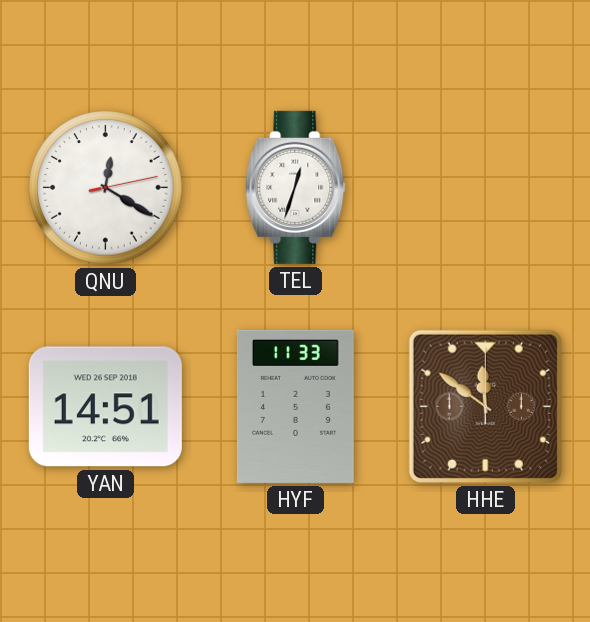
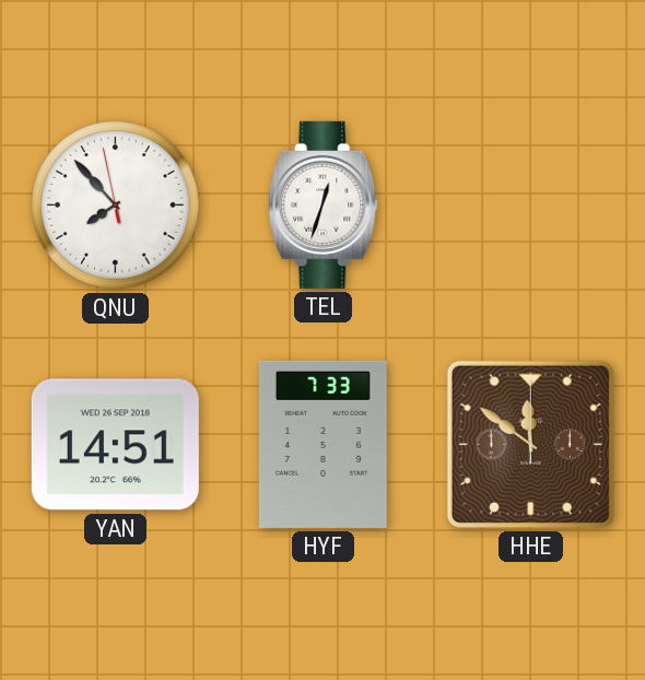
QNU: 12:20 -> 7:52
HYF: 11:33 -> 7:33
